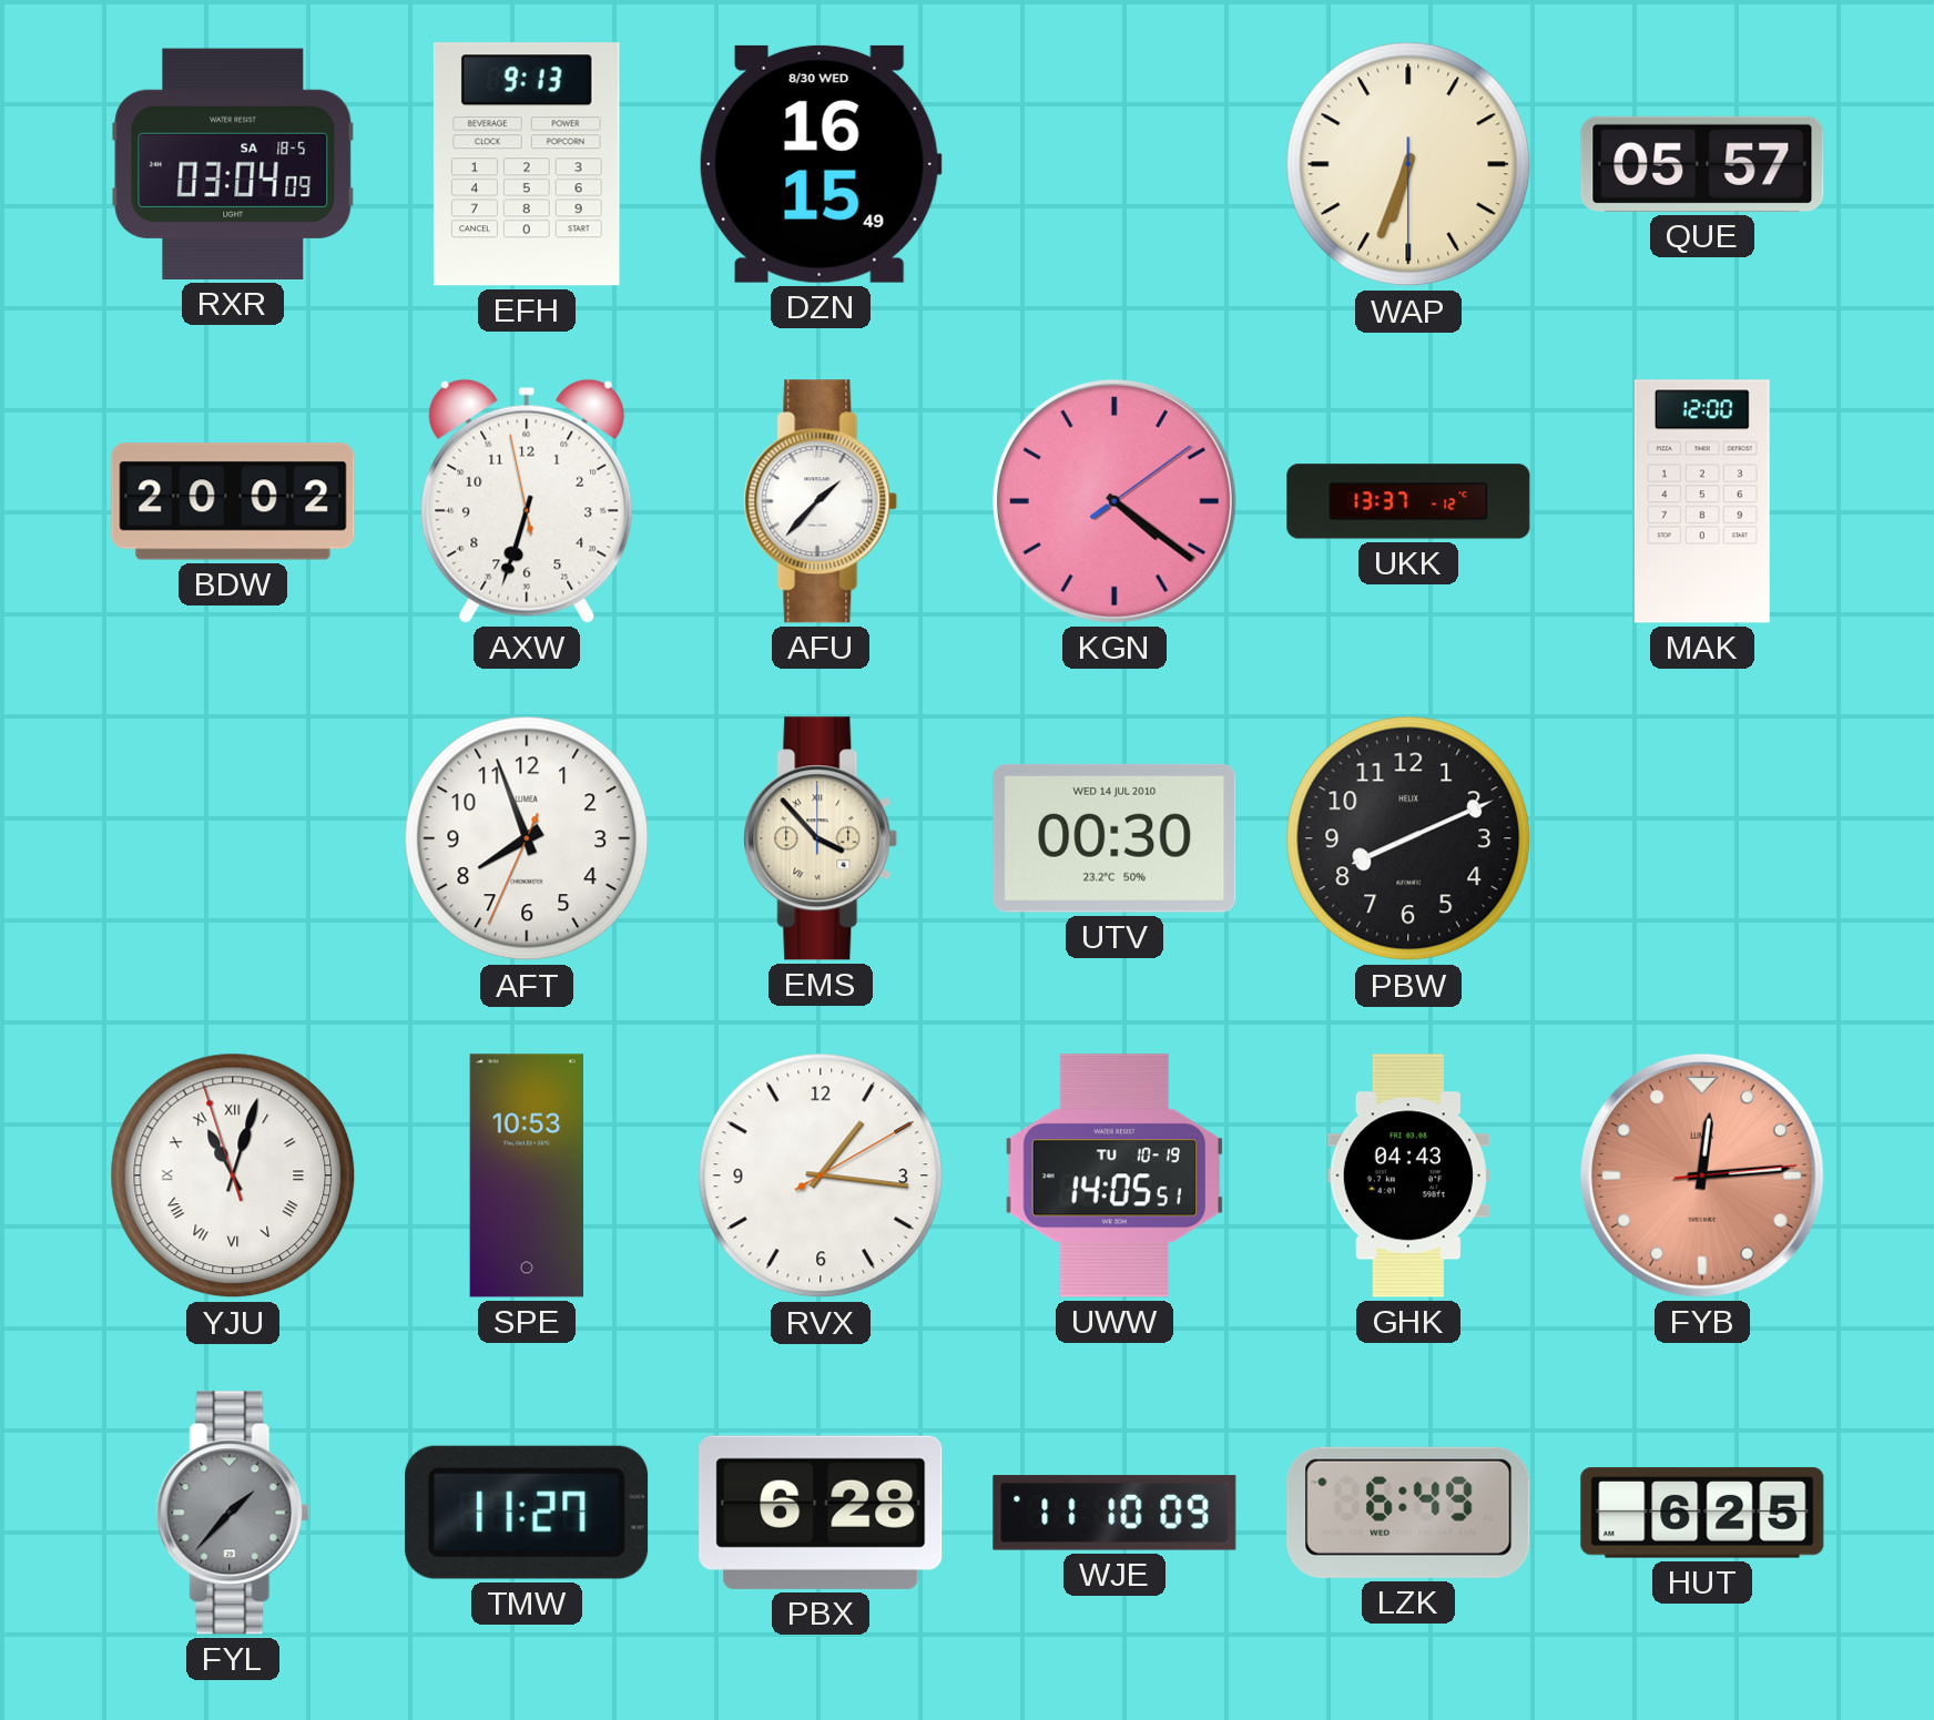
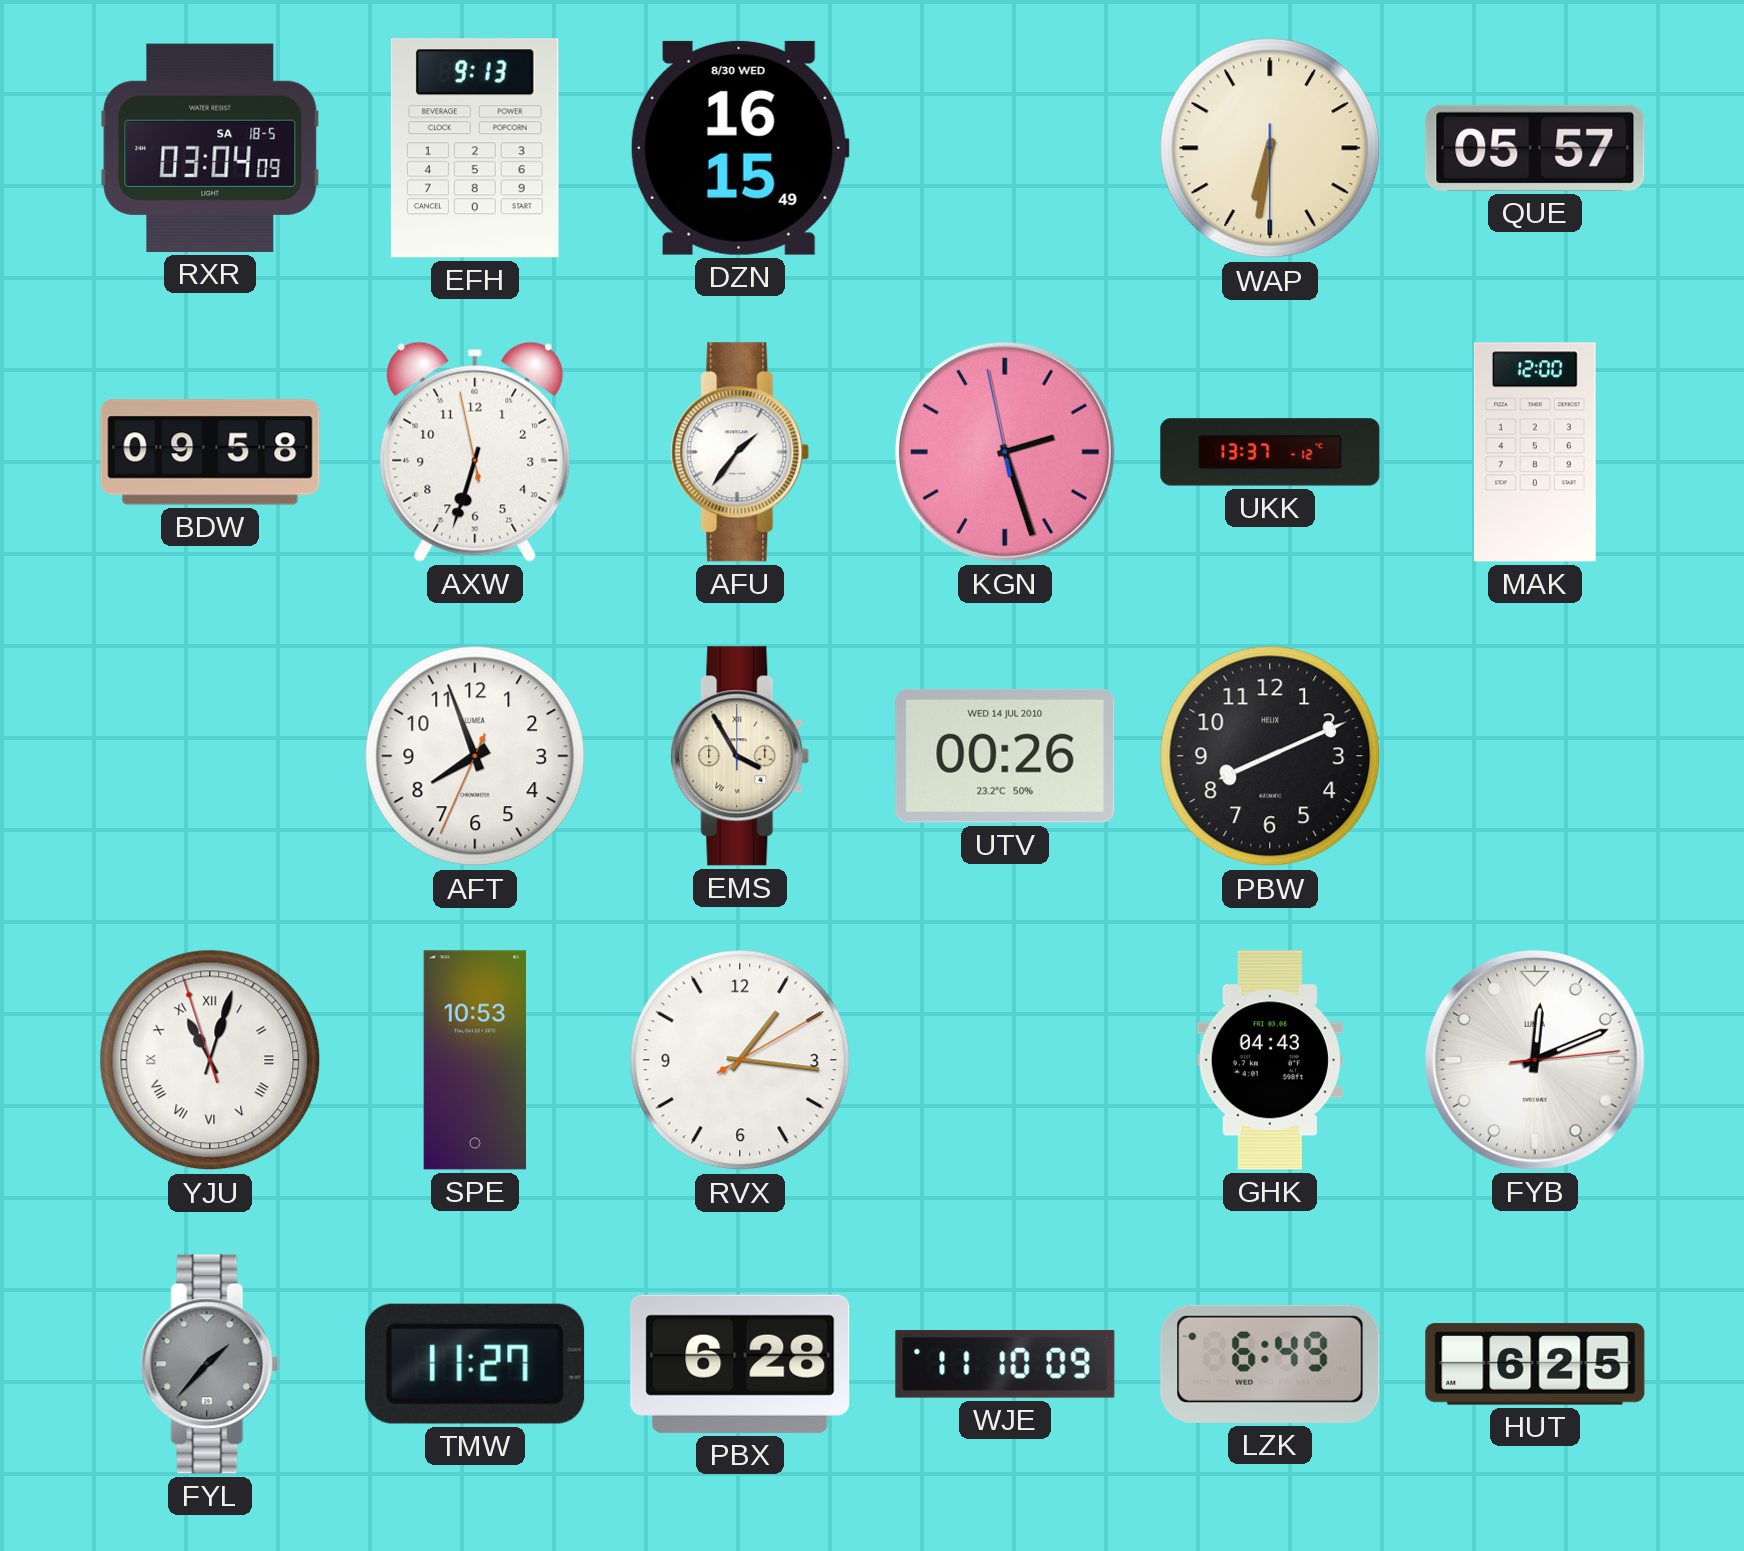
WAP: 6:33 -> 6:31
BDW: 20:02 -> 09:58
AFU: 1:37 -> 1:36
KGN: 4:21 -> 2:26
EMS: 3:53 -> 3:55
UTV: 00:30 -> 00:26
UWW: 14:05 -> none
FYB: 12:14 -> 12:11
FYB dial: salmon -> white
